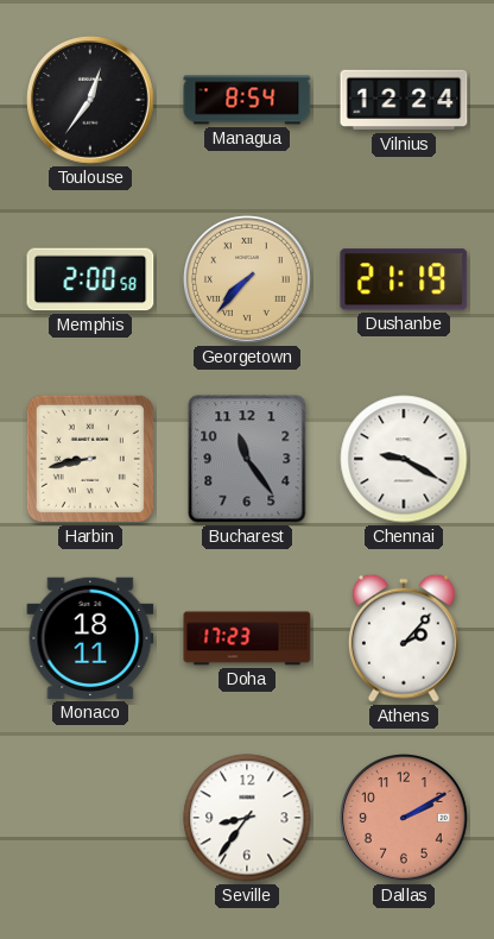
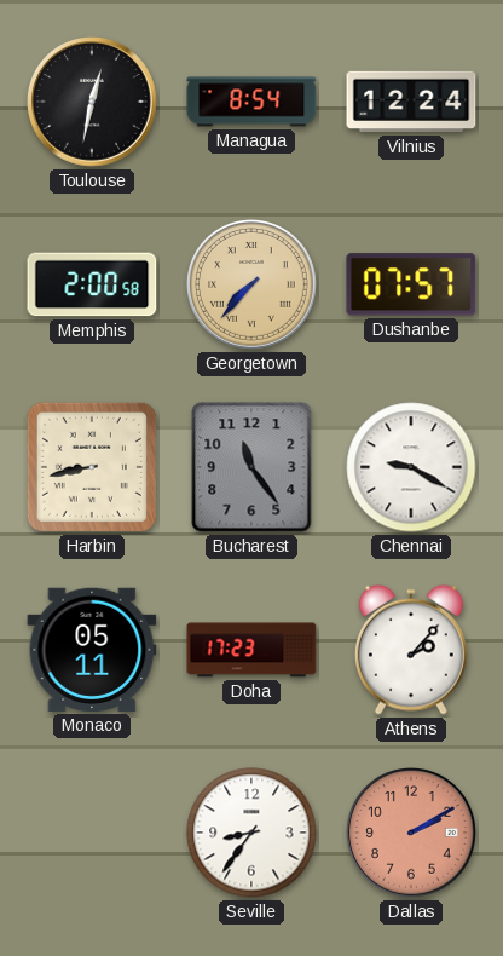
Toulouse: 12:36 -> 12:32
Dushanbe: 21:19 -> 07:57
Monaco: 18:11 -> 05:11
